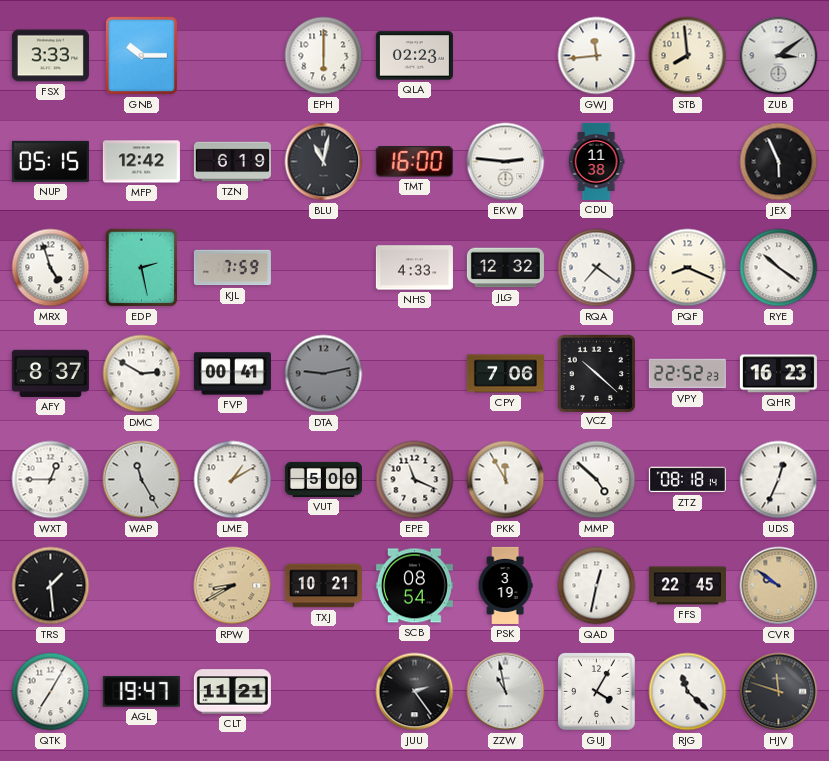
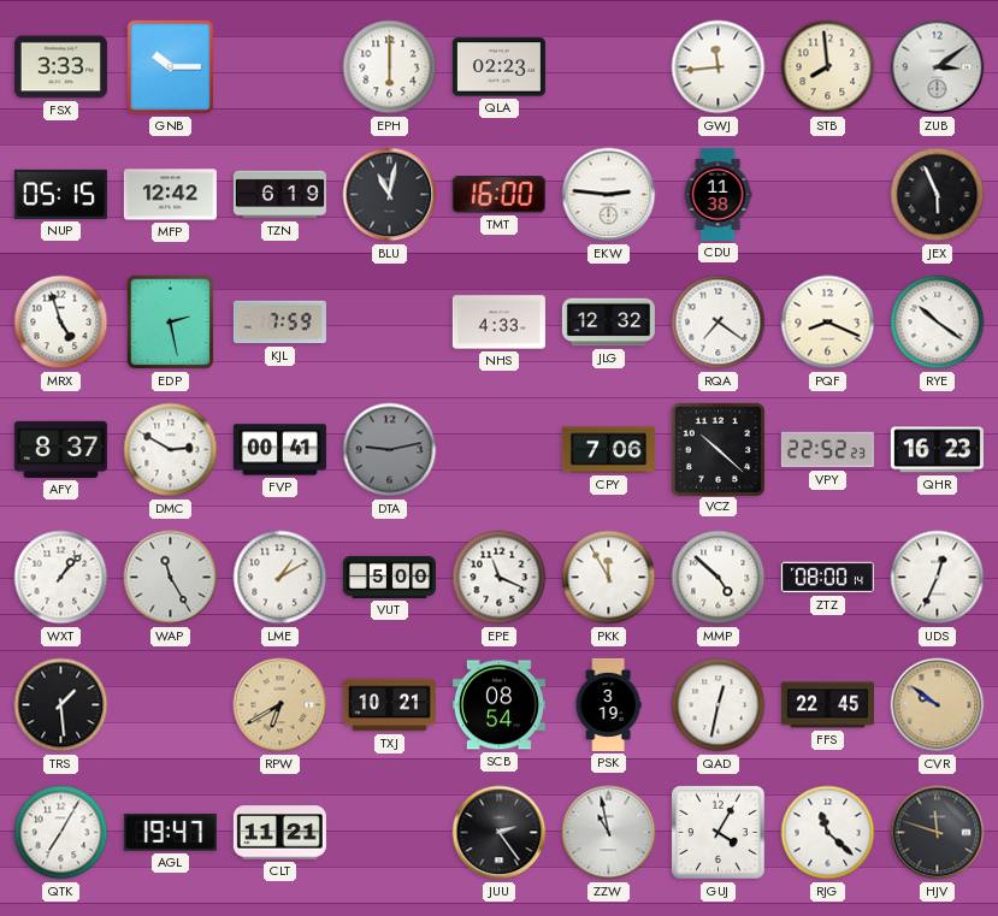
WXT: 12:45 -> 1:07
ZTZ: 08:18 -> 08:00
RPW: 8:40 -> 6:40
